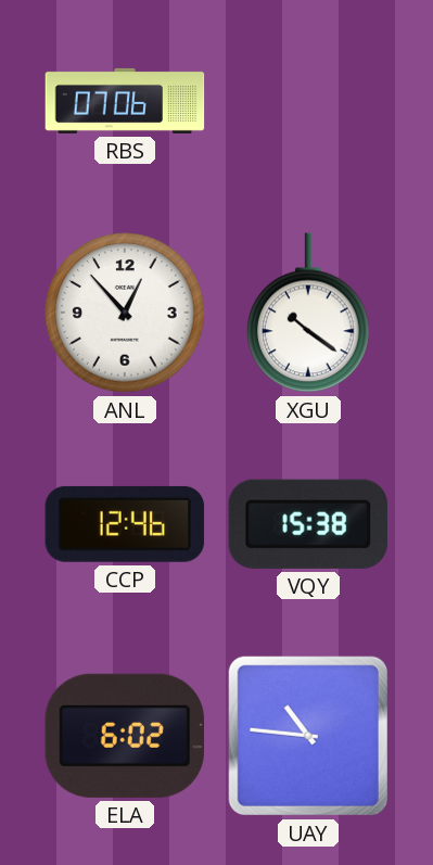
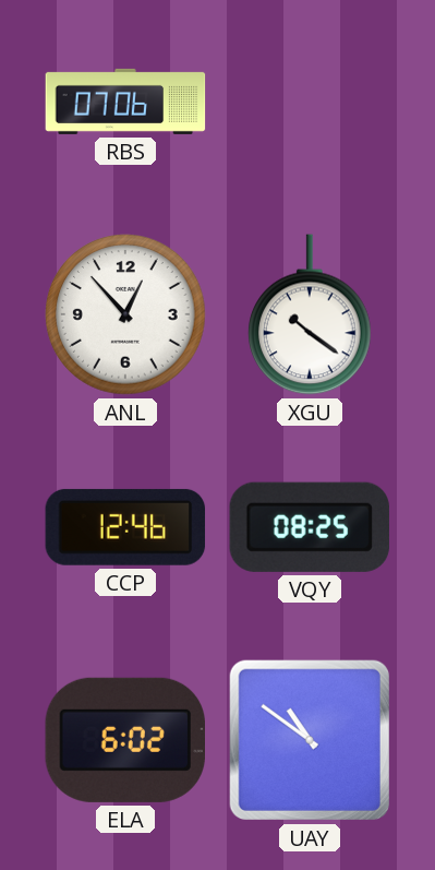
VQY: 15:38 -> 08:25
UAY: 10:46 -> 10:51
